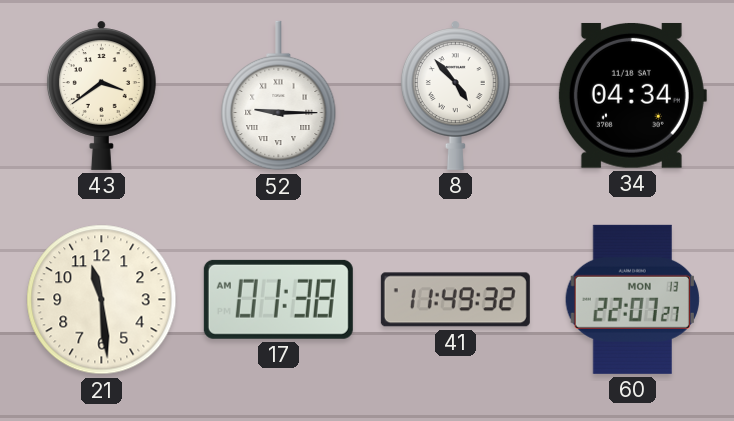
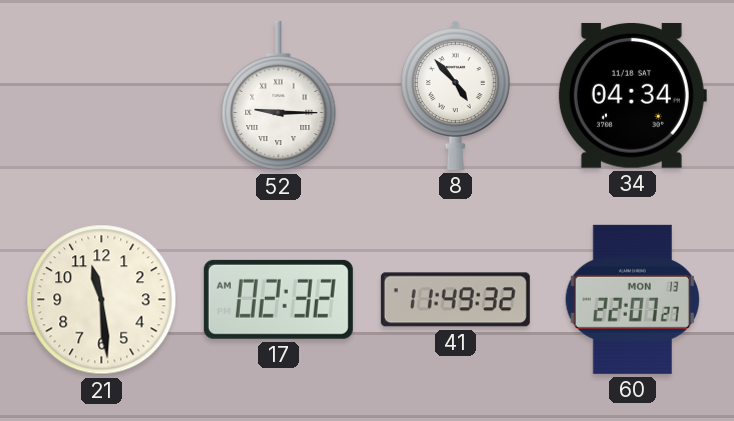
43: 3:39 -> none
17: 01:38 -> 02:32
